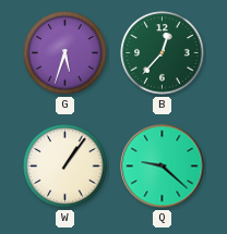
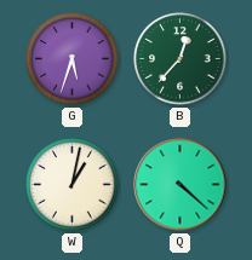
W: 1:06 -> 1:02
Q: 9:22 -> 4:22
